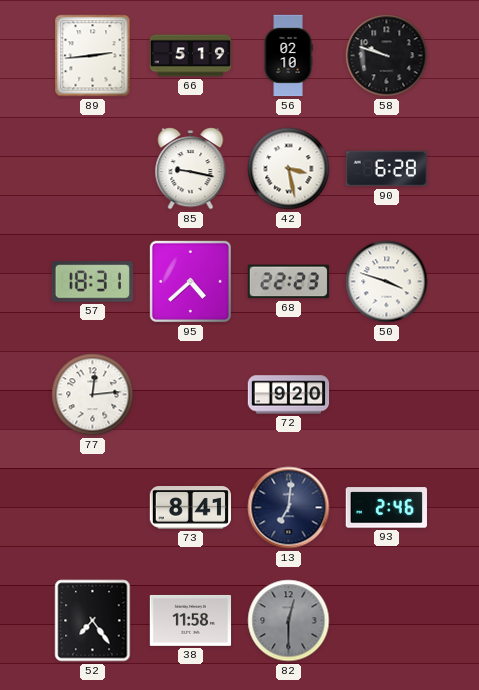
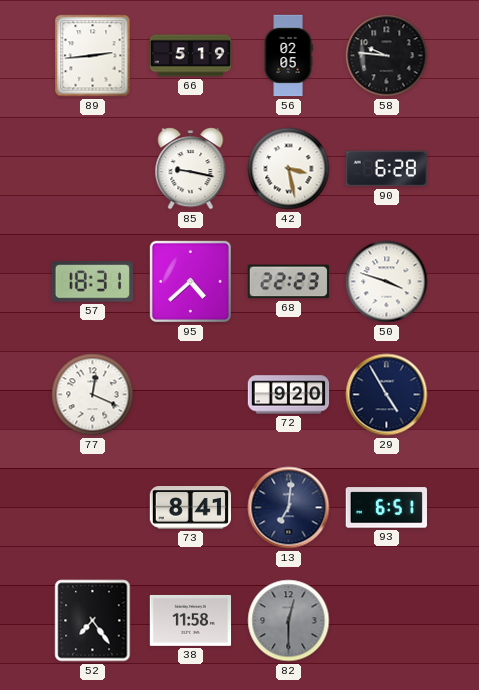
56: 02:10 -> 02:05
58: 9:48 -> 9:46
77: 12:14 -> 12:19
29: none -> 4:55
93: 2:46 -> 6:51
